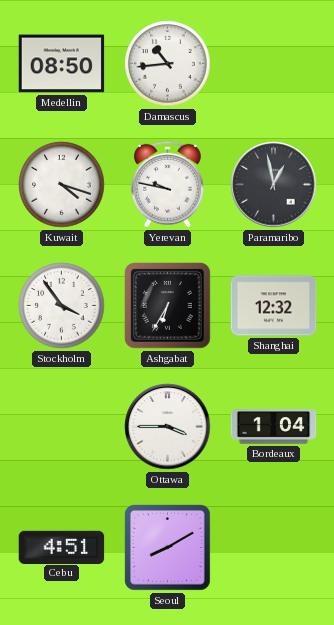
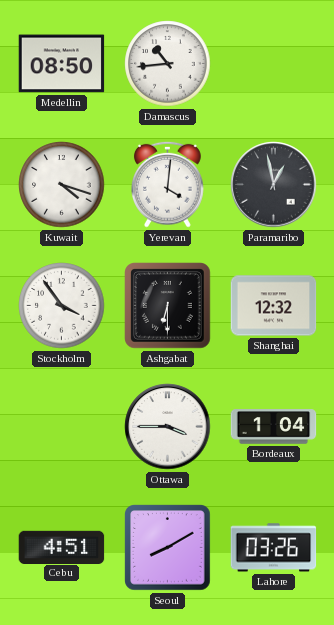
Yerevan: 9:47 -> 4:01
Ashgabat: 6:35 -> 6:30
Lahore: none -> 03:26
